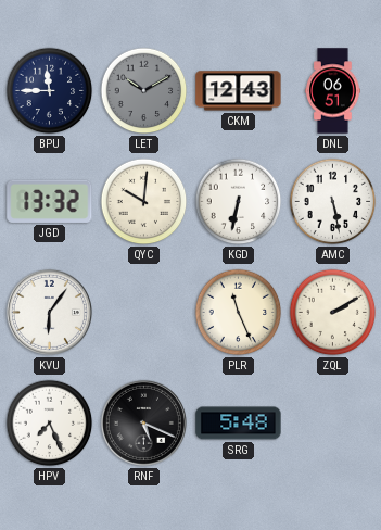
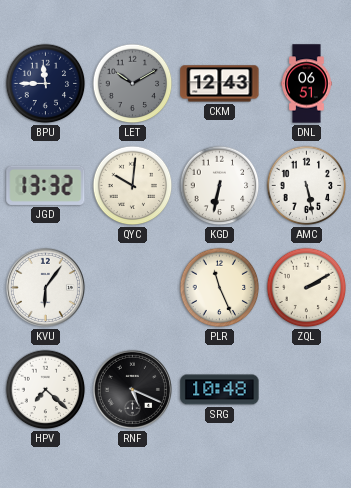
HPV: 7:26 -> 7:22
SRG: 5:48 -> 10:48
